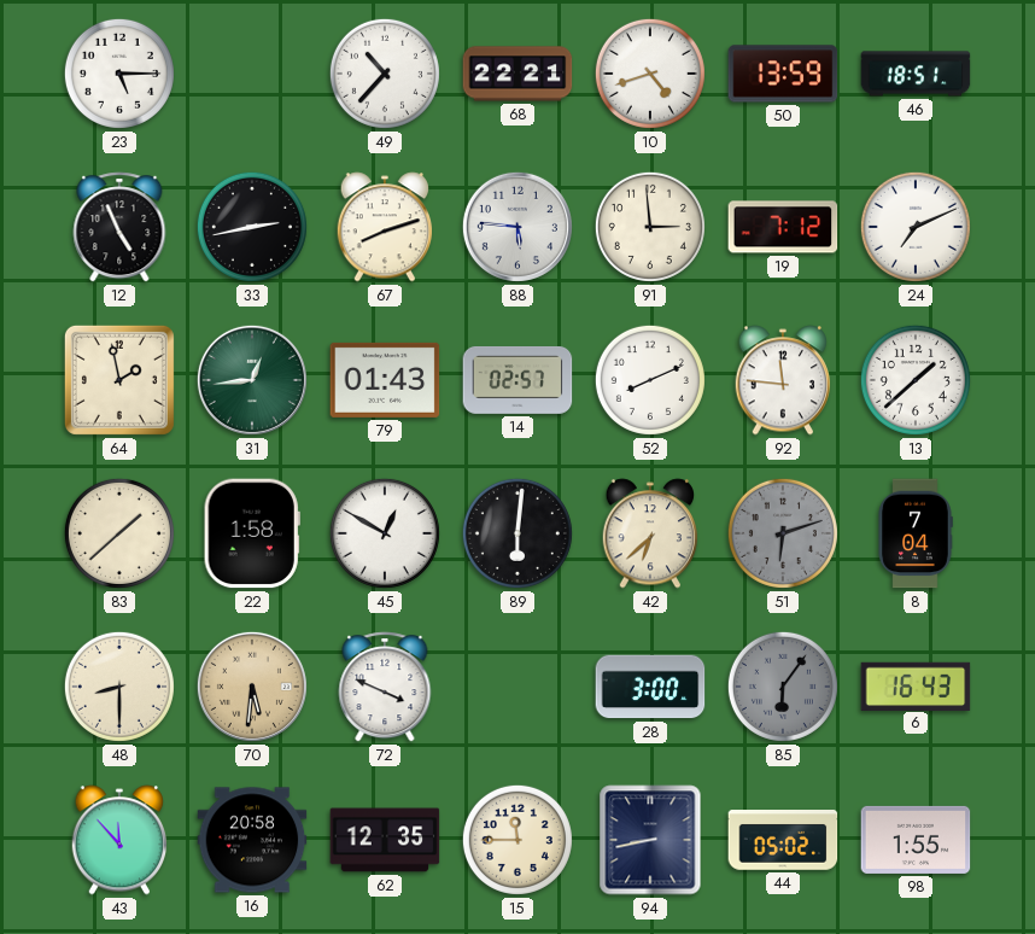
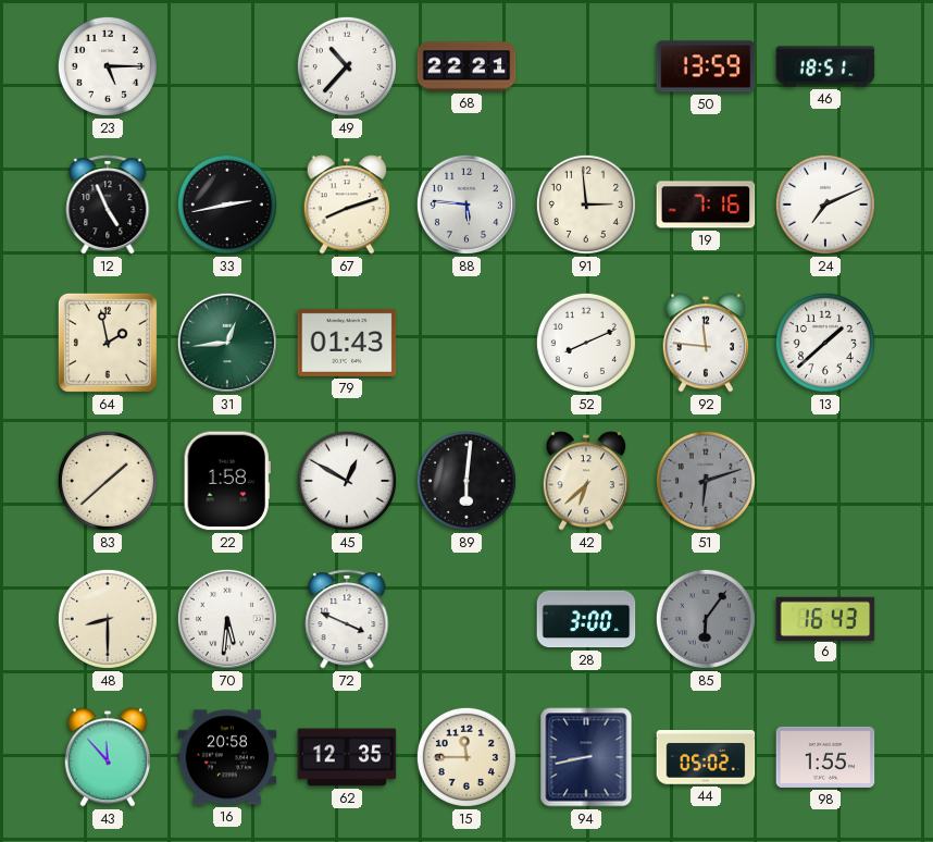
10: 4:42 -> none
19: 7:12 -> 7:16
14: 02:57 -> none
8: 7:04 -> none
70 dial: champagne -> white
